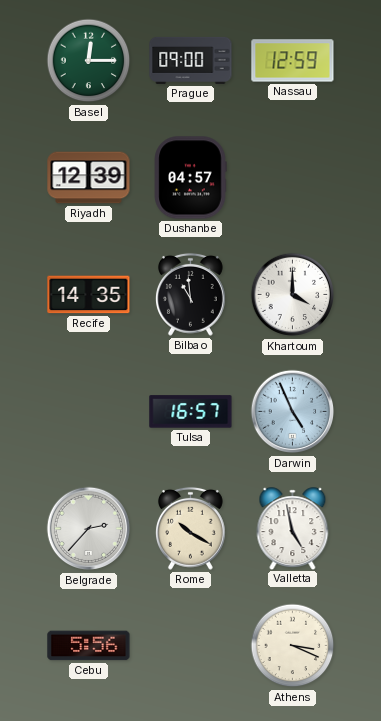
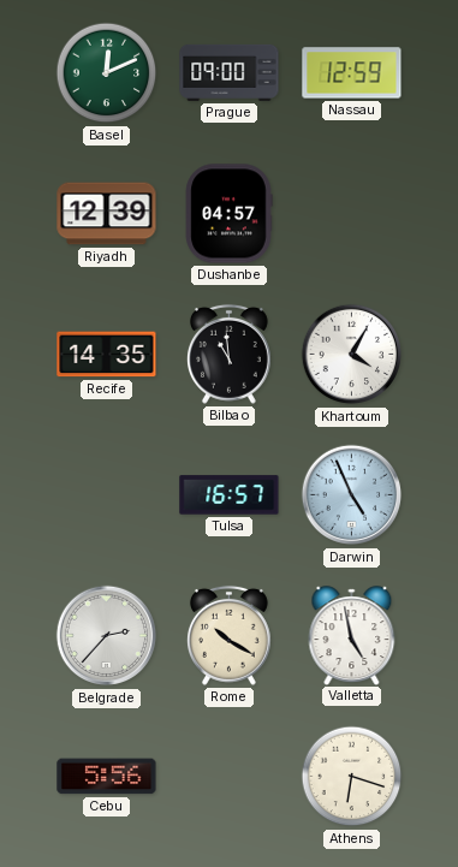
Basel: 12:15 -> 12:11
Khartoum: 4:00 -> 4:05
Athens: 3:19 -> 6:18
